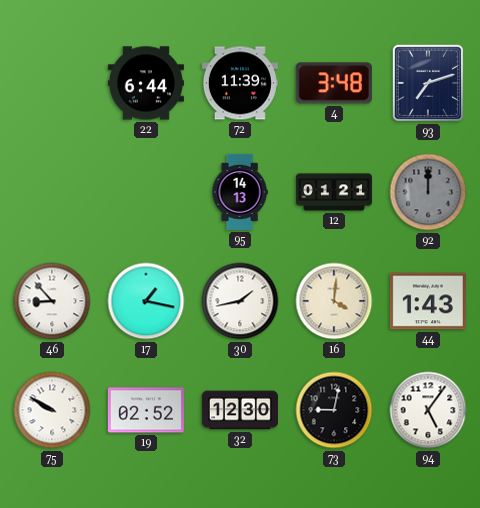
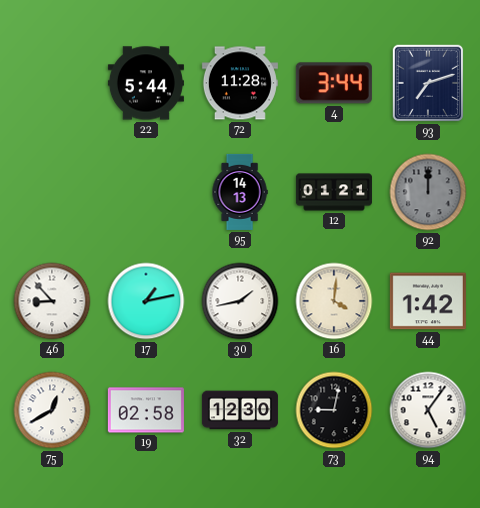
22: 6:44 -> 5:44
72: 11:39 -> 11:28
4: 3:48 -> 3:44
17: 1:17 -> 1:13
44: 1:43 -> 1:42
75: 9:50 -> 12:40
19: 02:52 -> 02:58
